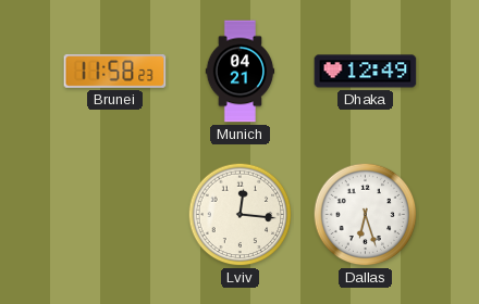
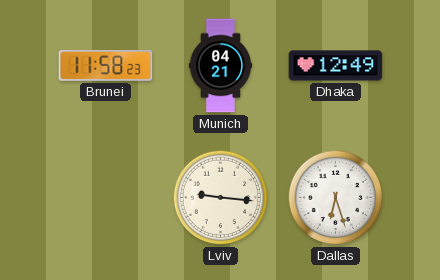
Lviv: 12:16 -> 9:16
